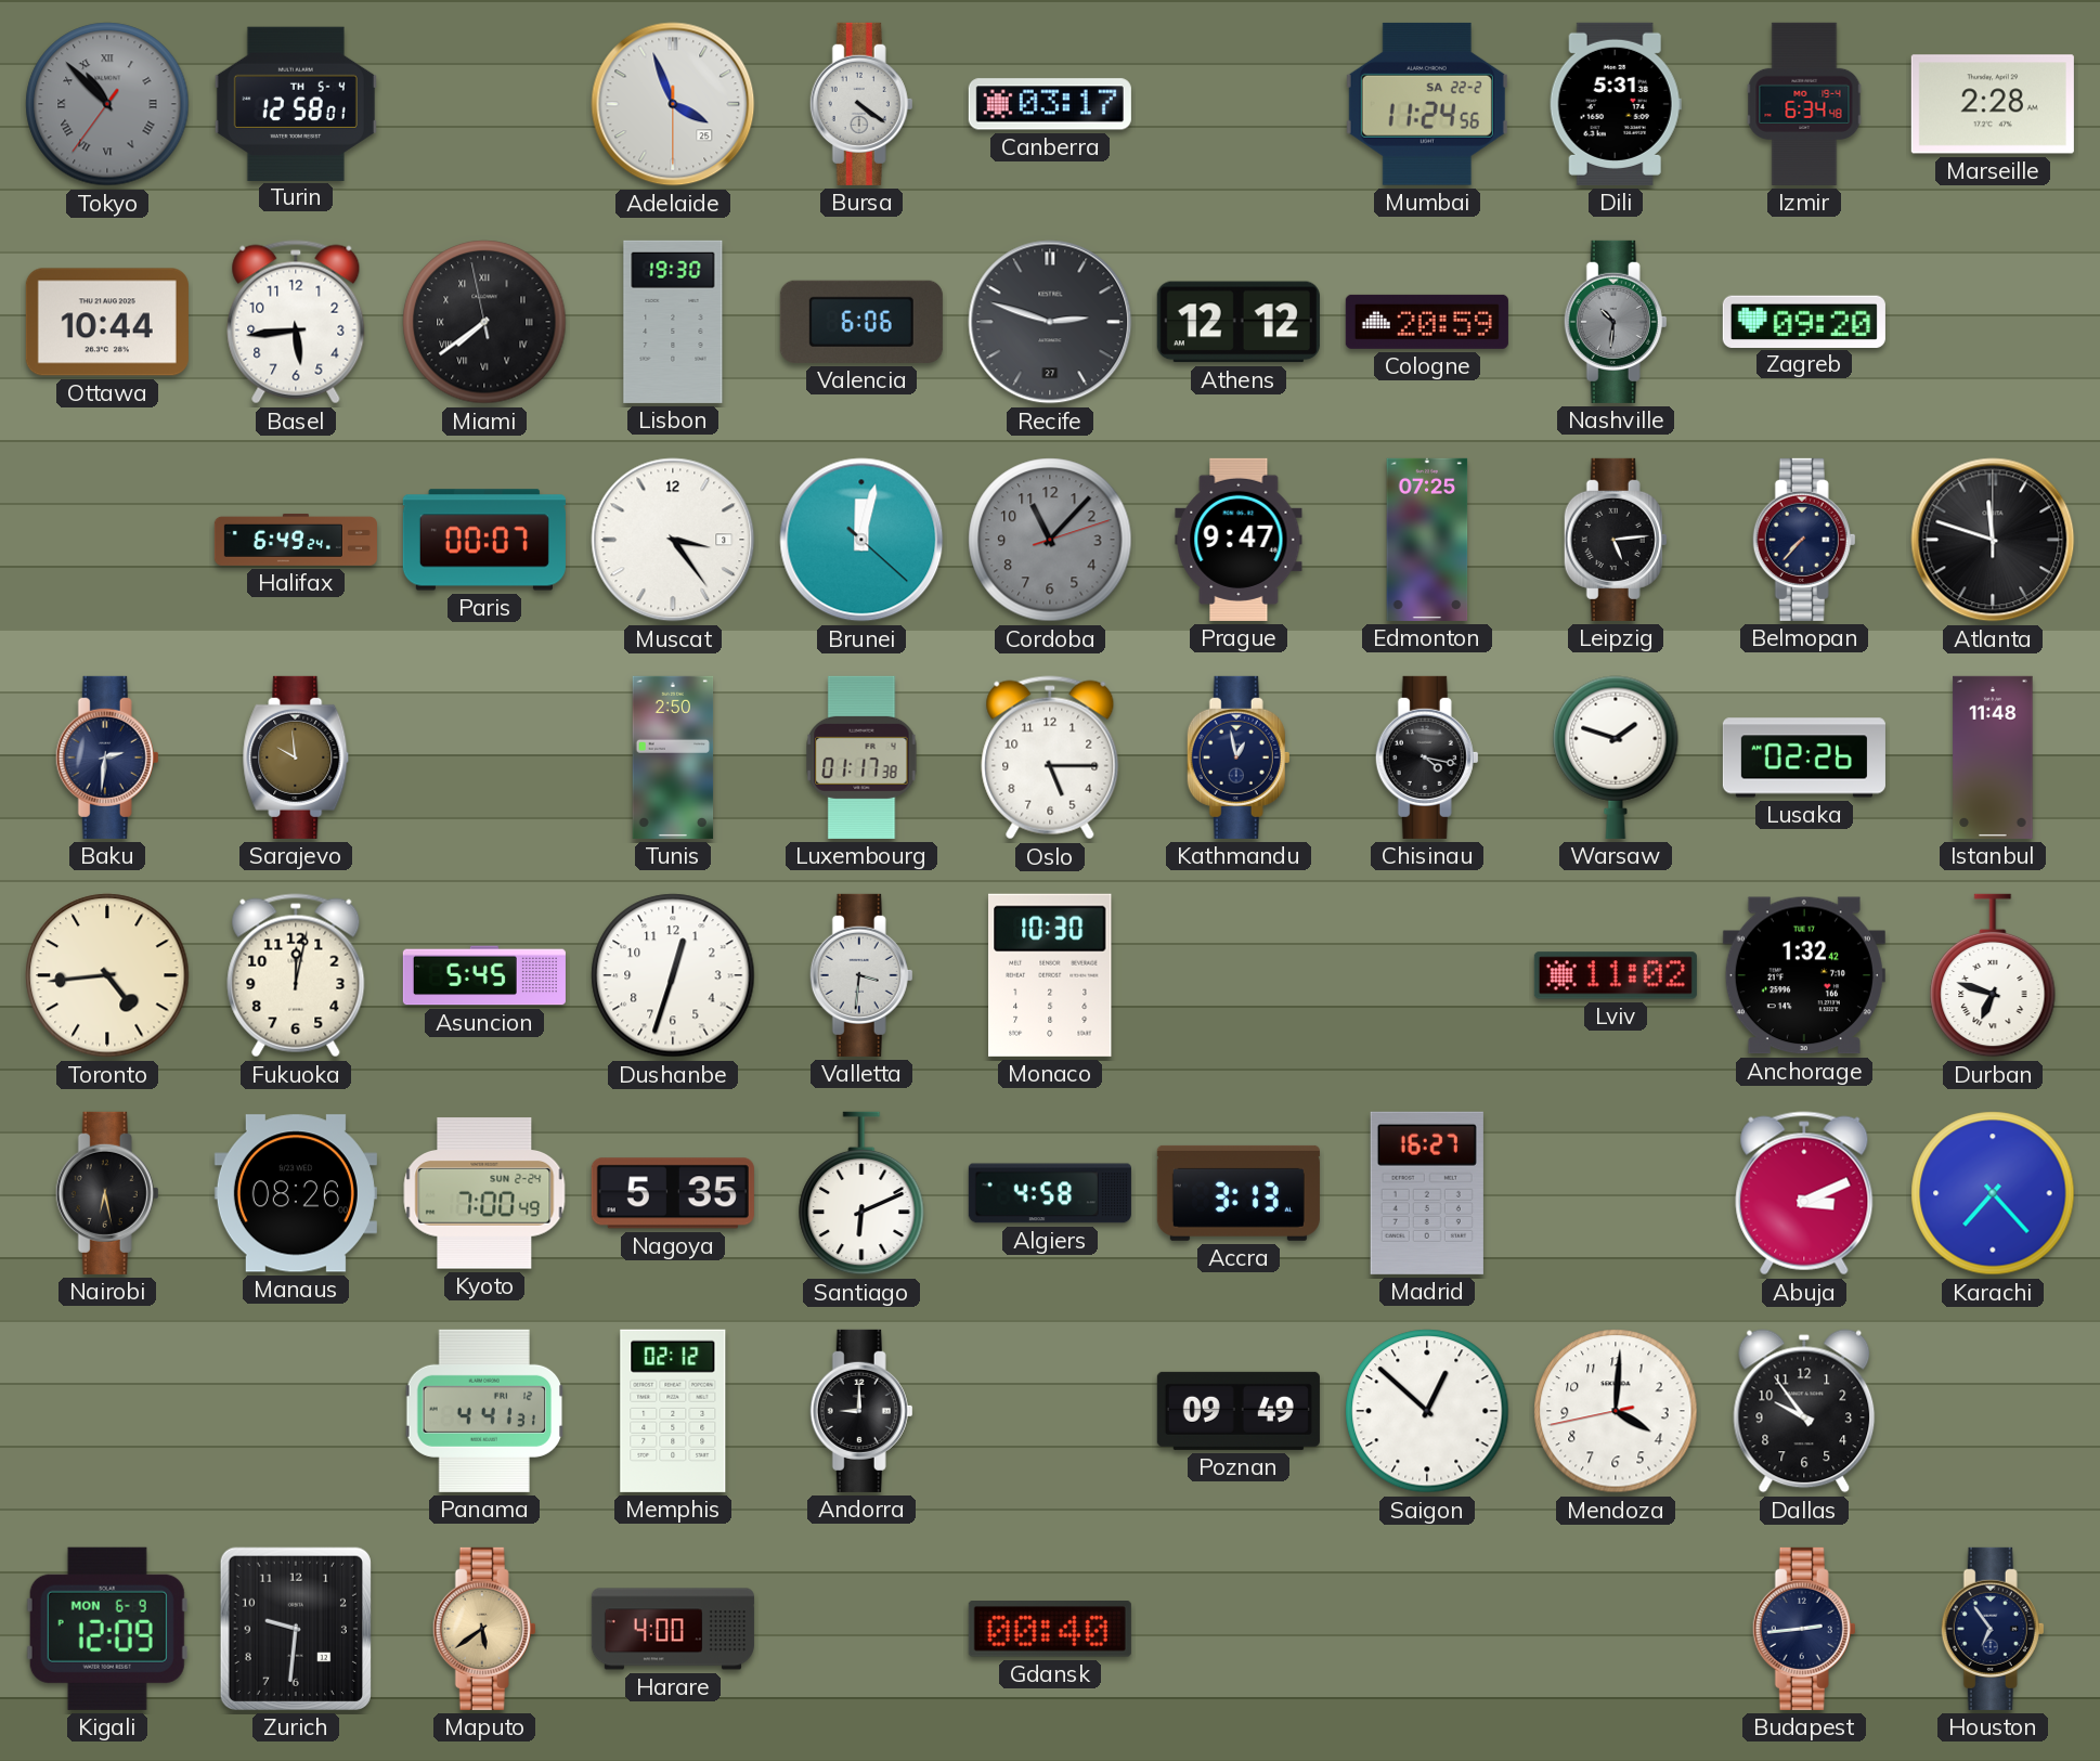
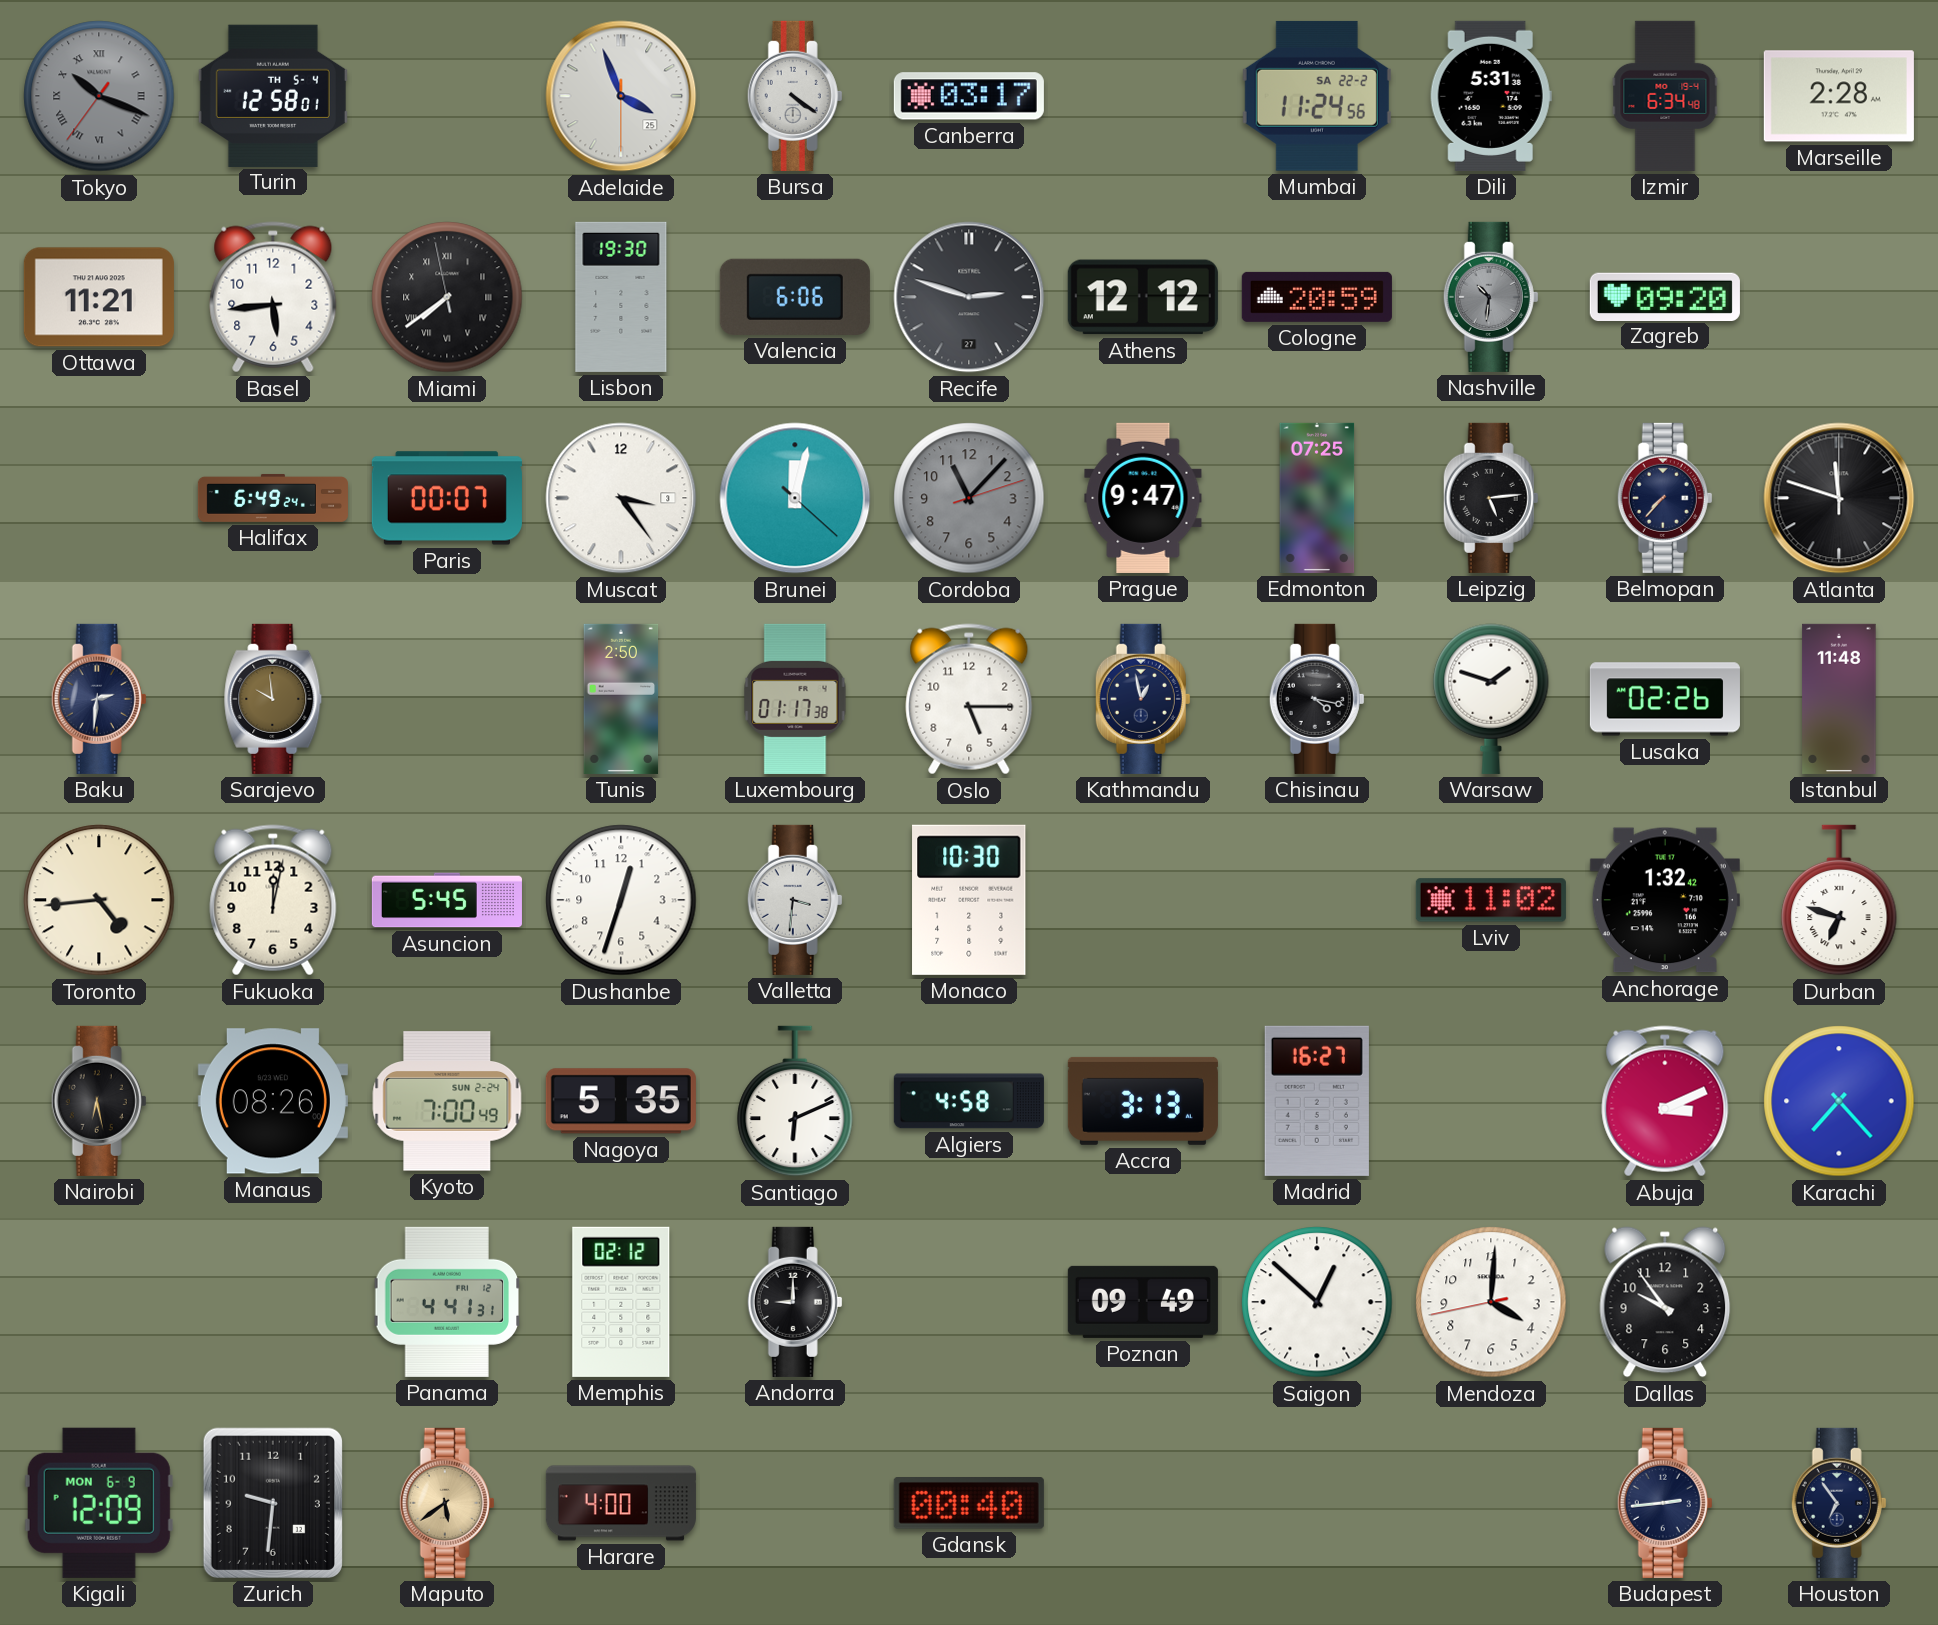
Tokyo: 10:52 -> 10:18
Ottawa: 10:44 -> 11:21
